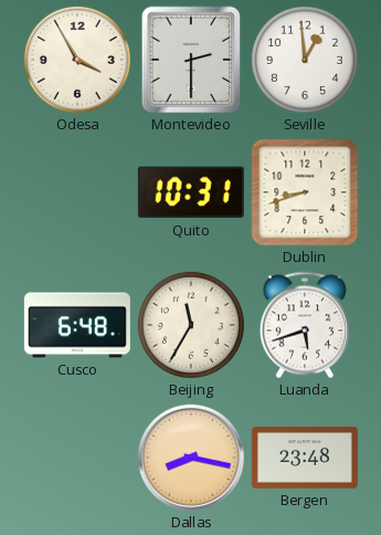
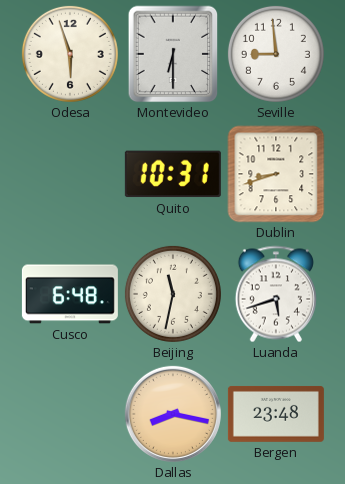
Odesa: 3:55 -> 5:57
Montevideo: 2:30 -> 6:30
Seville: 12:59 -> 8:59
Beijing: 11:35 -> 11:32
